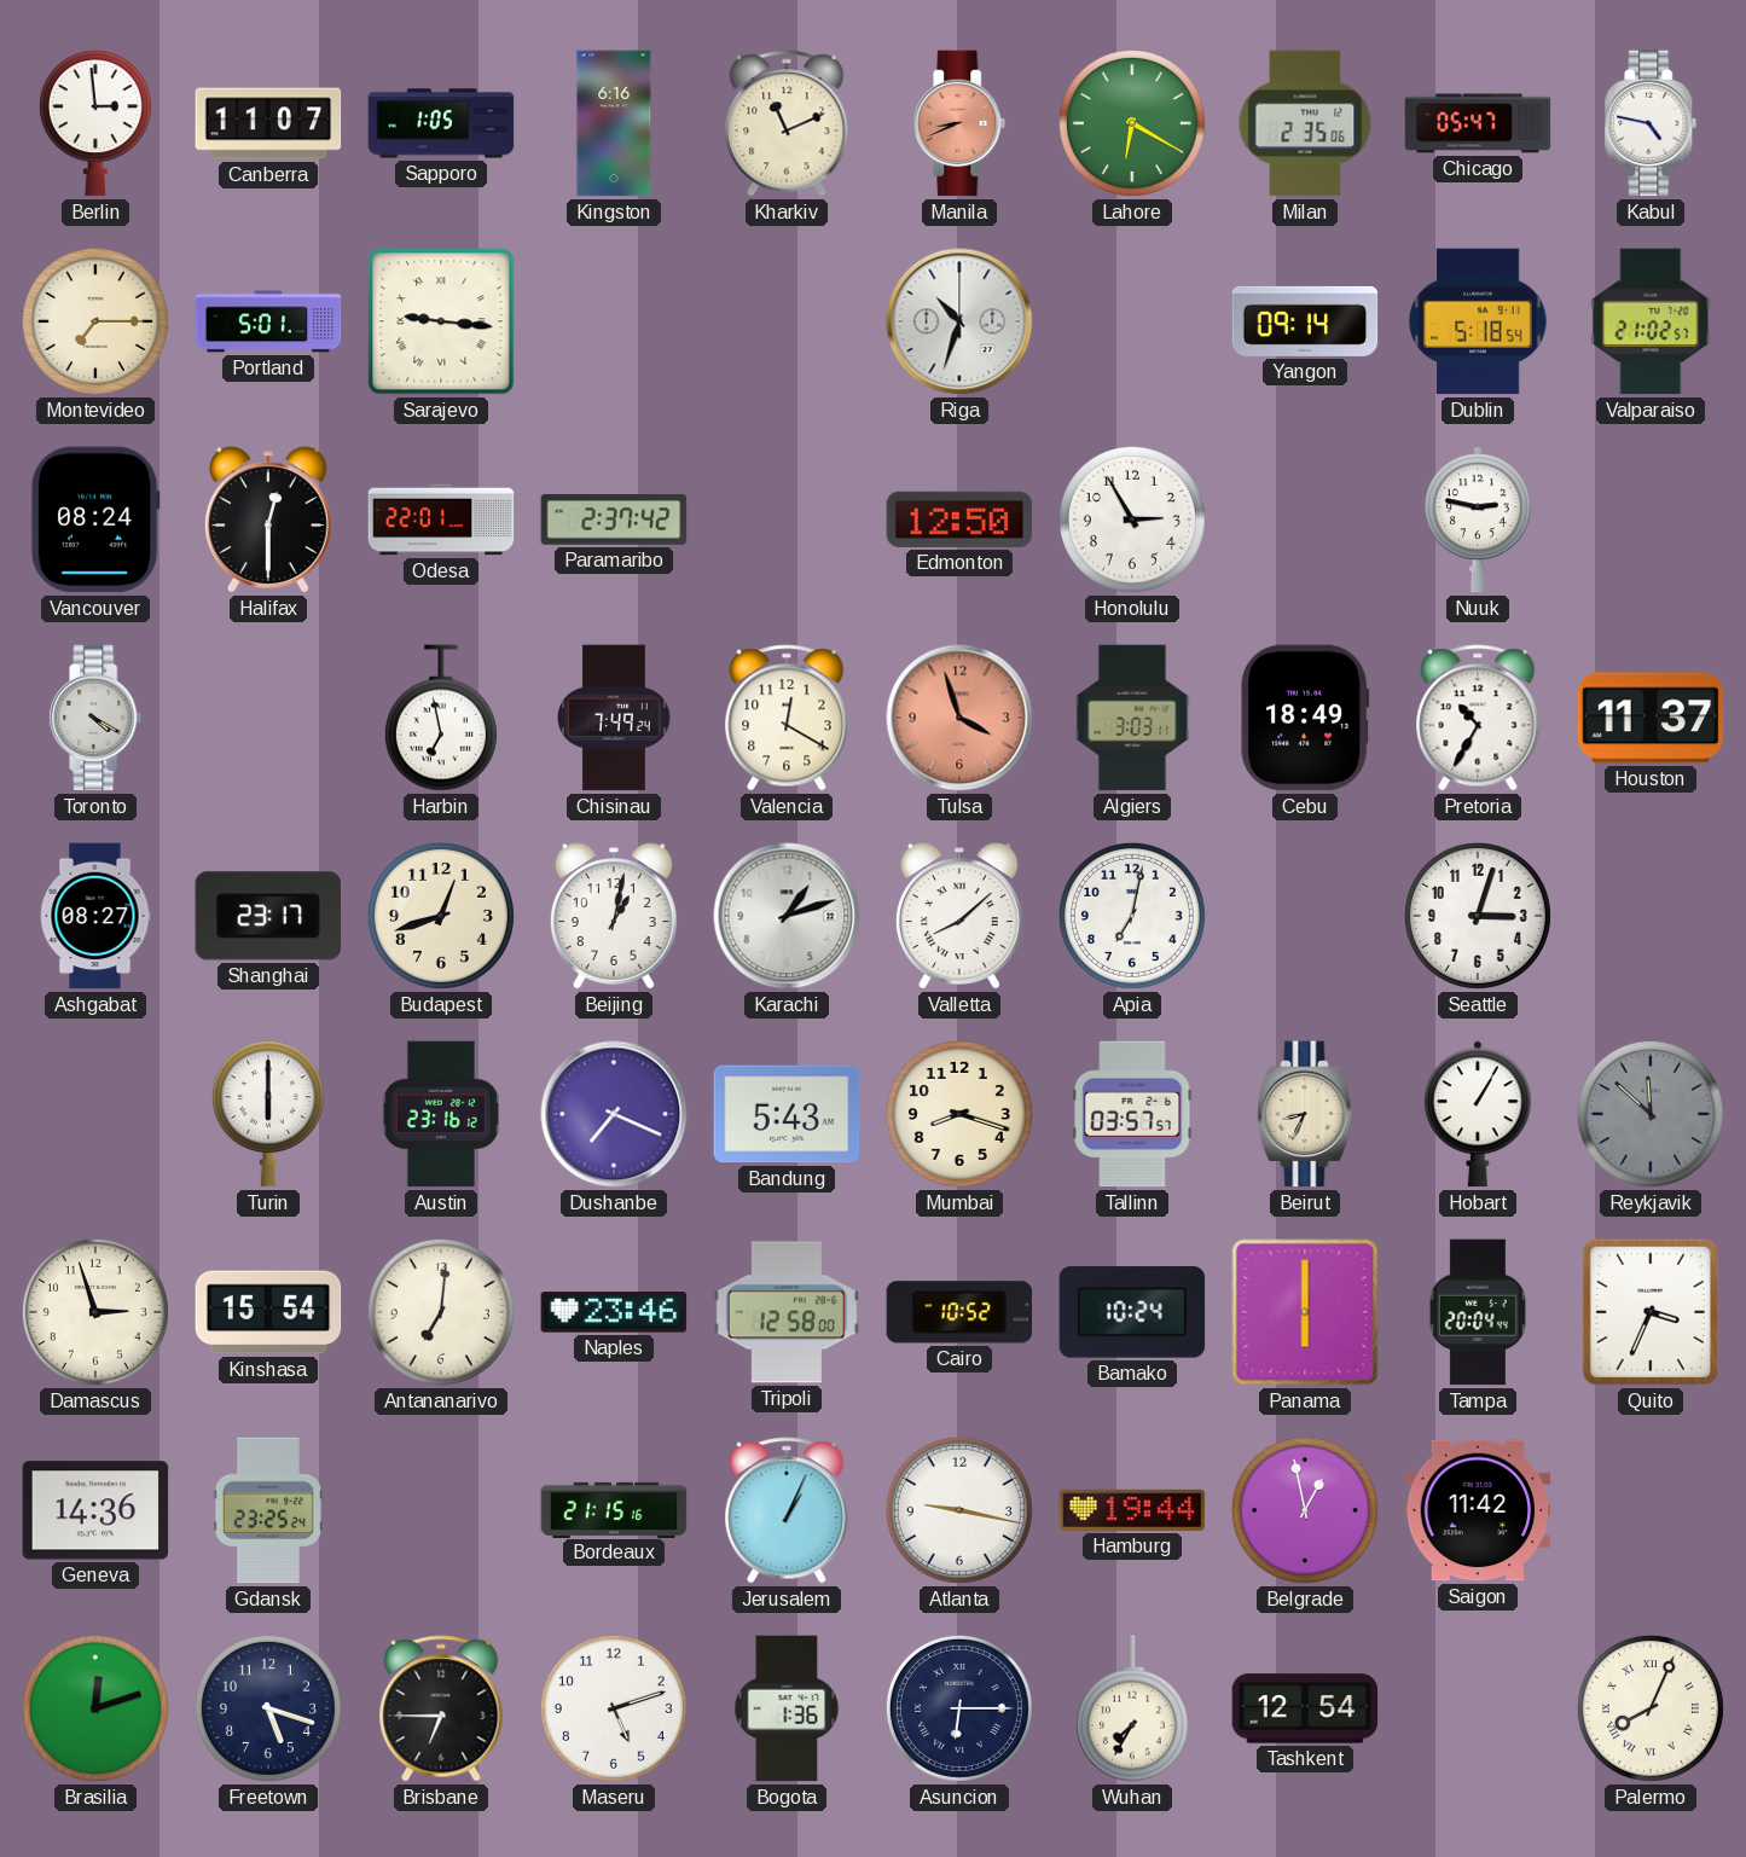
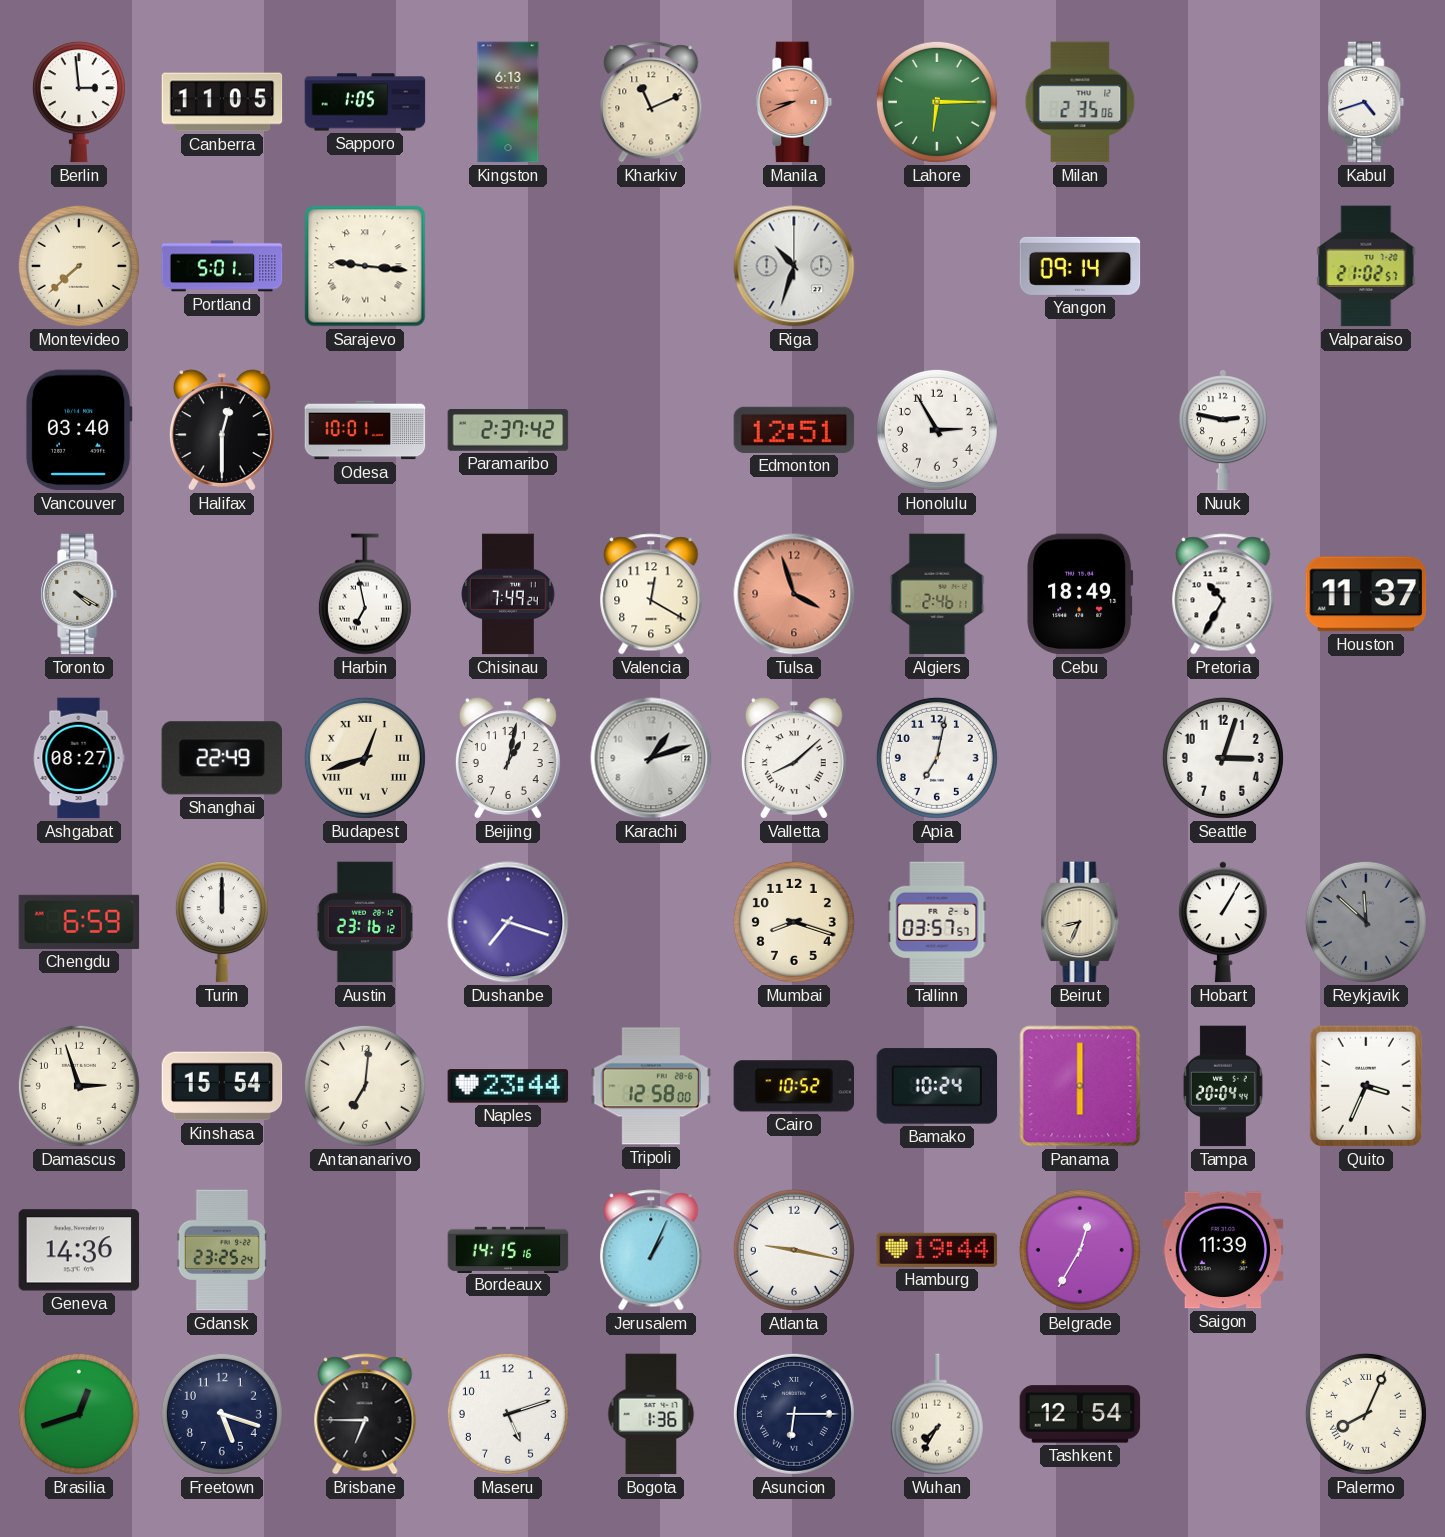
Canberra: 11:07 -> 11:05
Kingston: 6:16 -> 6:13
Lahore: 6:20 -> 6:15
Chicago: 05:47 -> none
Kabul: 4:47 -> 4:42
Montevideo: 7:15 -> 7:38
Dublin: 5:18 -> none
Vancouver: 08:24 -> 03:40
Odesa: 22:01 -> 10:01
Edmonton: 12:50 -> 12:51
Algiers: 3:03 -> 2:46
Shanghai: 23:17 -> 22:49
Budapest numerals: Arabic -> Roman
Chengdu: none -> 6:59
Turin: 6:00 -> 12:00
Dushanbe: 7:19 -> 7:18
Bandung: 5:43 -> none
Naples: 23:46 -> 23:44
Bordeaux: 21:15 -> 14:15
Belgrade: 12:58 -> 12:35
Saigon: 11:42 -> 11:39
Brasilia: 12:12 -> 12:42
